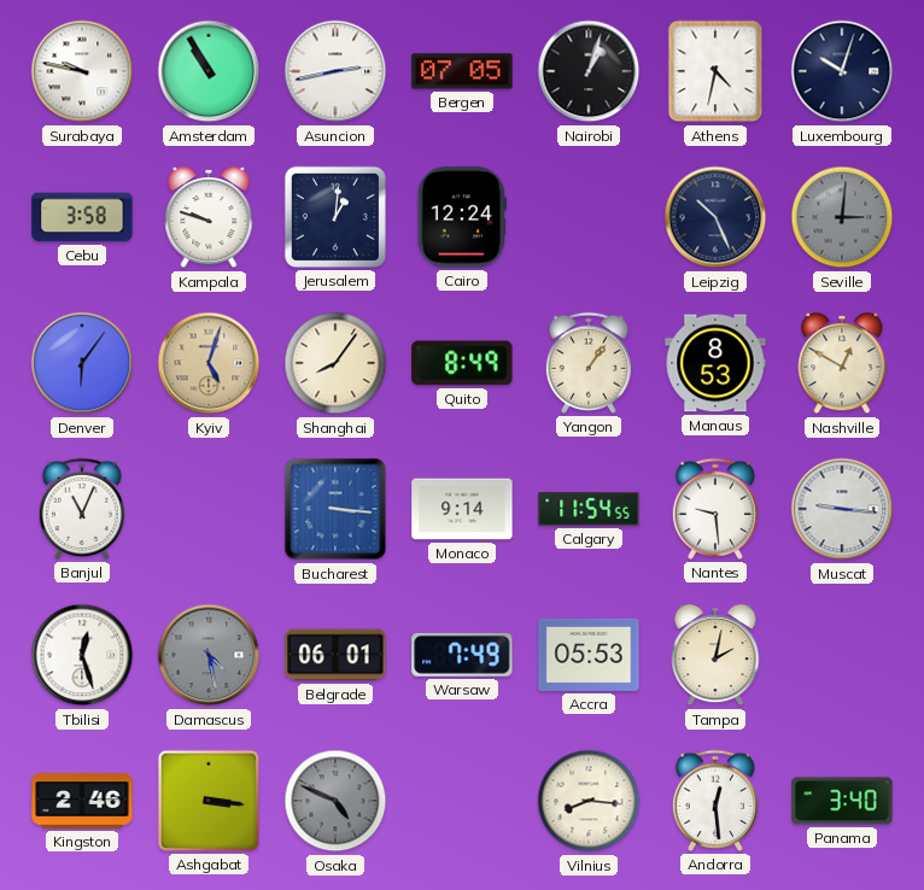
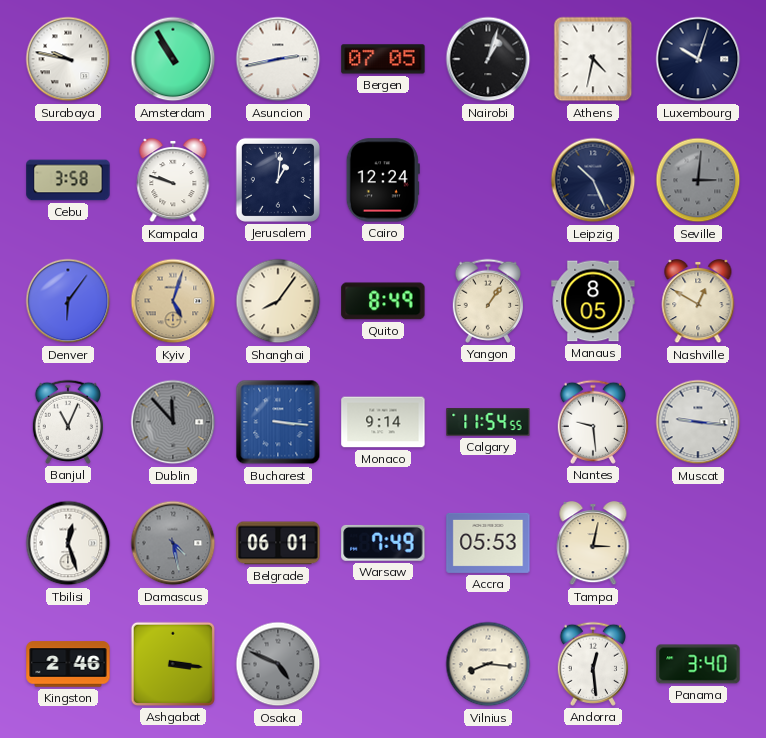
Manaus: 8:53 -> 8:05
Dublin: none -> 11:53
Tampa: 2:02 -> 3:02
